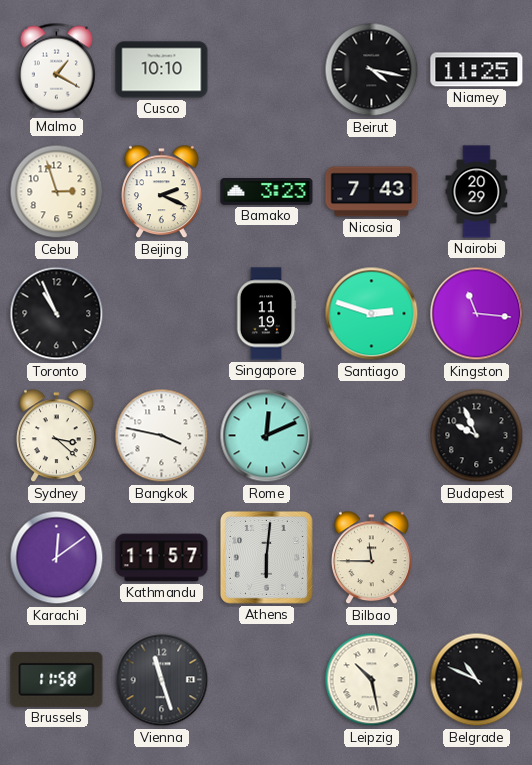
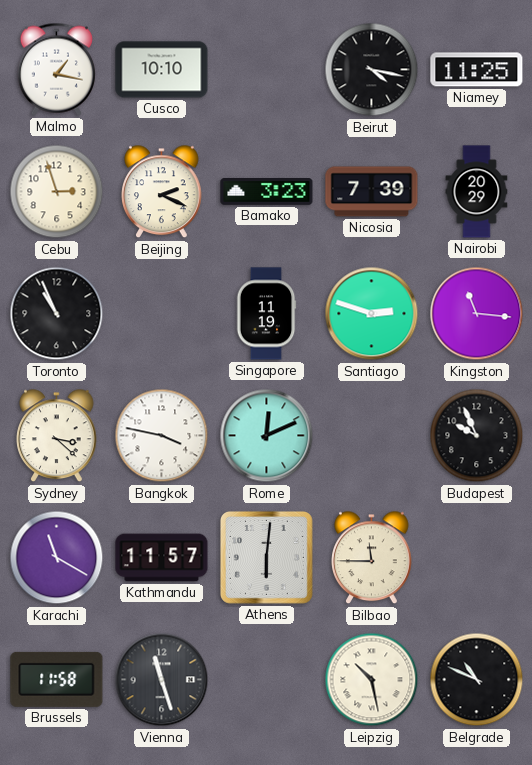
Malmo: 1:20 -> 1:17
Nicosia: 7:43 -> 7:39
Karachi: 12:09 -> 11:20
